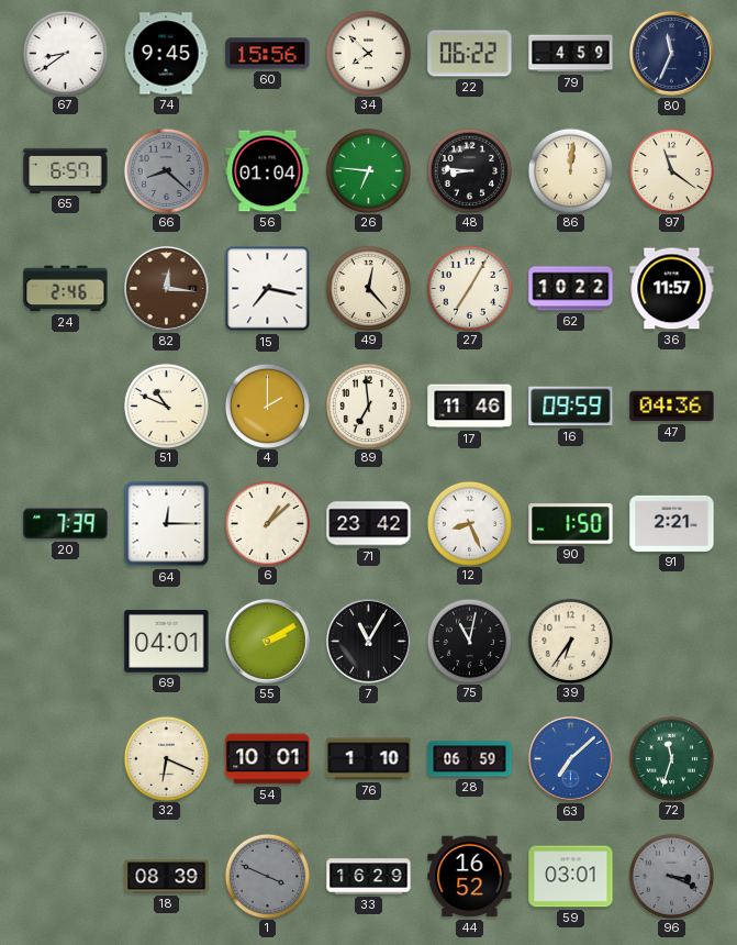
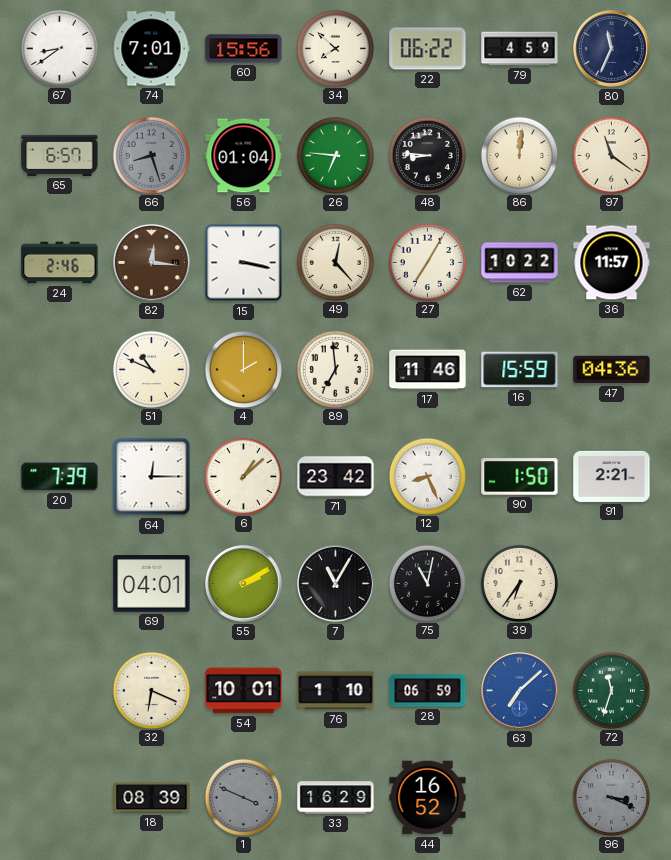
74: 9:45 -> 7:01
66: 8:22 -> 8:27
15: 7:17 -> 3:17
16: 09:59 -> 15:59
59: 03:01 -> none
